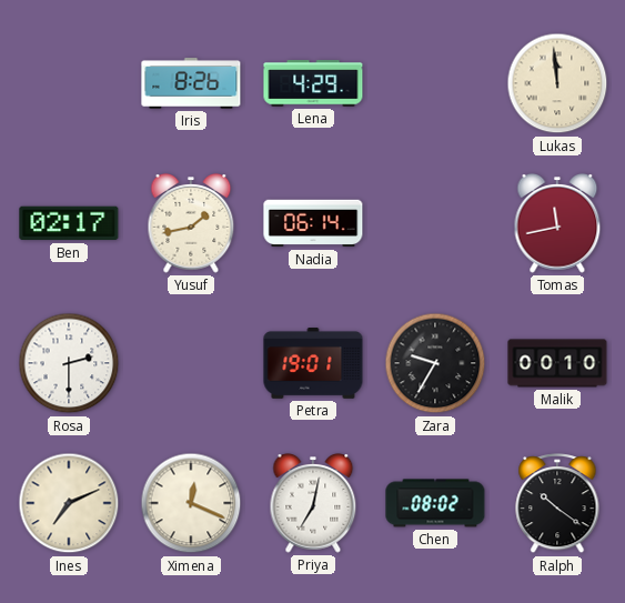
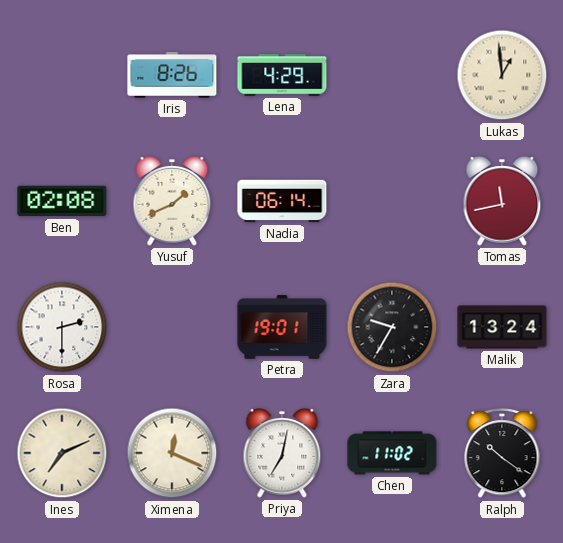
Lukas: 11:59 -> 12:59
Ben: 02:17 -> 02:08
Yusuf: 1:43 -> 1:41
Malik: 00:10 -> 13:24
Chen: 08:02 -> 11:02
